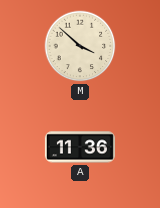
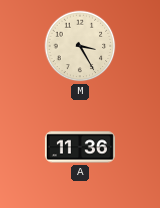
M: 3:52 -> 3:25
